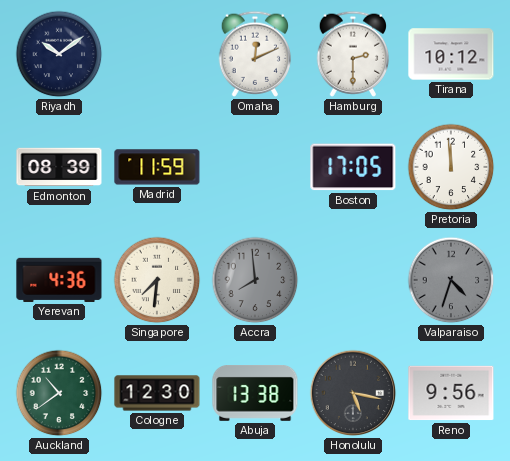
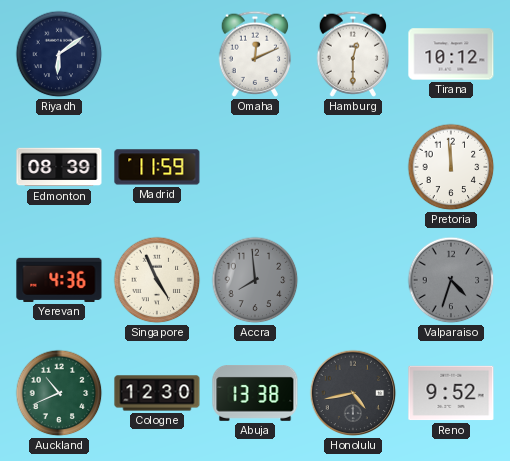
Riyadh: 10:09 -> 6:09
Hamburg: 2:30 -> 12:30
Boston: 17:05 -> none
Singapore: 7:31 -> 4:56
Auckland: 10:39 -> 10:41
Honolulu: 5:17 -> 4:43
Reno: 9:56 -> 9:52
